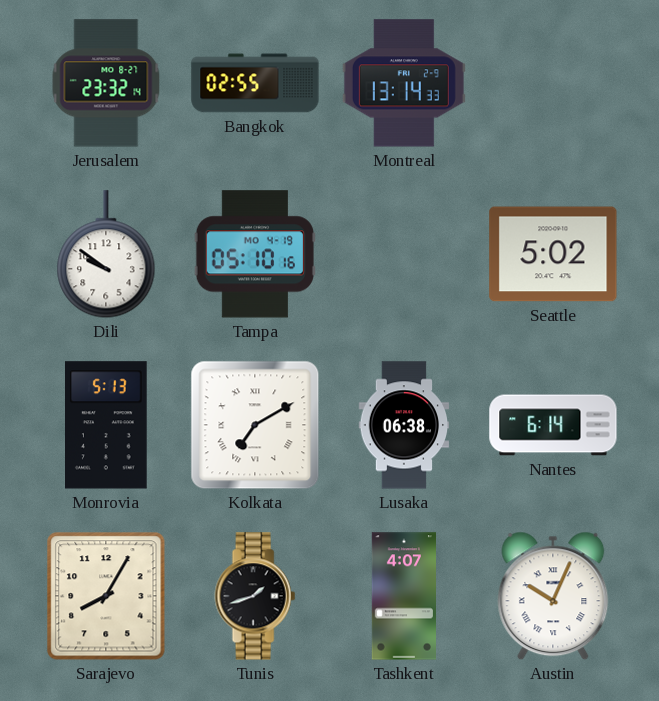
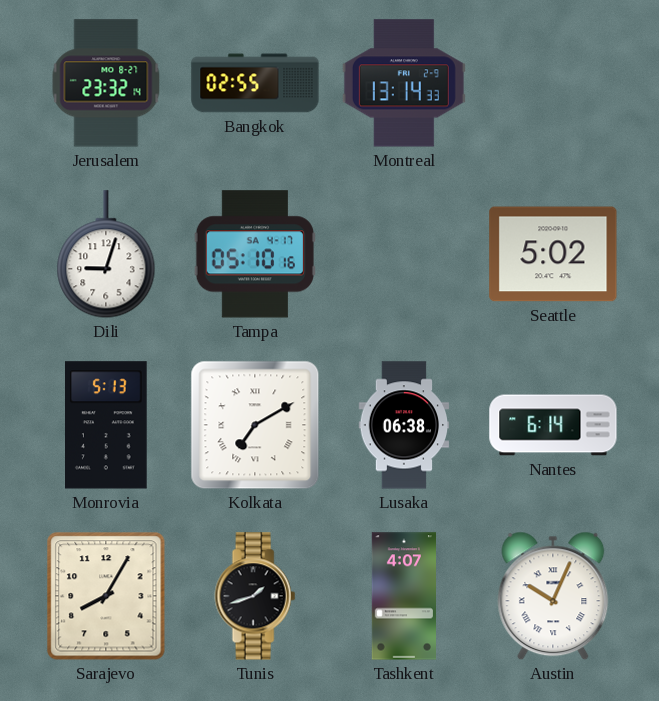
Dili: 9:51 -> 9:03
Tampa date: MO 4-19 -> SA 4-17
